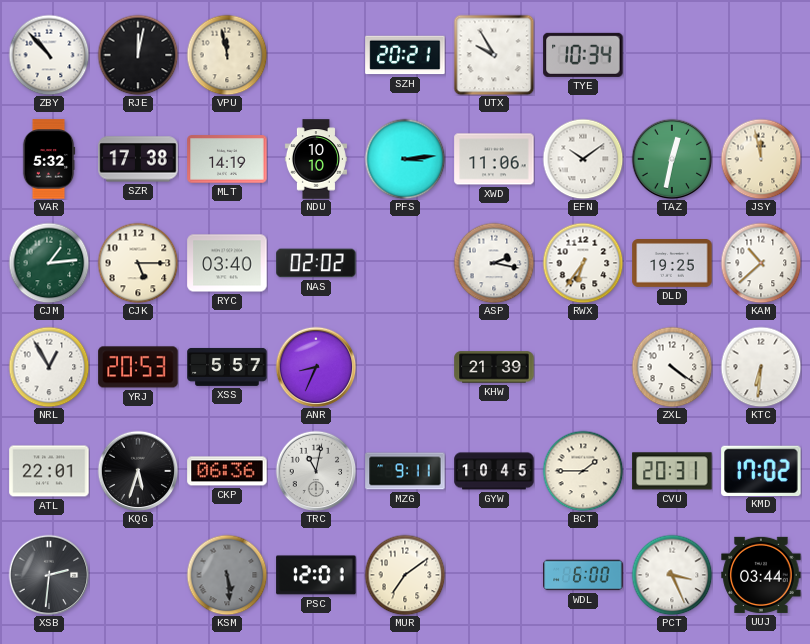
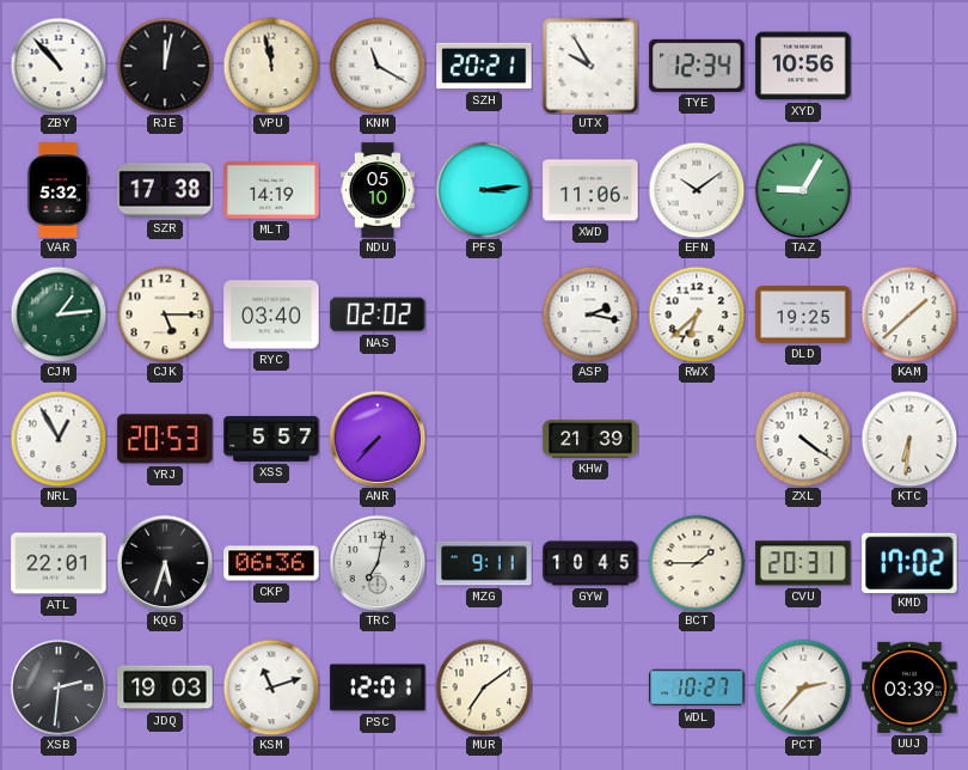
KNM: none -> 11:20
TYE: 10:34 -> 12:34
XYD: none -> 10:56
NDU: 10:10 -> 05:10
TAZ: 12:32 -> 9:05
JSY: 11:58 -> none
RWX: 6:36 -> 6:38
KAM: 10:38 -> 1:38
ANR: 8:34 -> 7:37
TRC: 11:02 -> 7:02
JDQ: none -> 19:03
KSM: 5:29 -> 11:12
KSM dial: grey -> white
WDL: 6:00 -> 10:27
PCT: 3:26 -> 2:37
UUJ: 03:44 -> 03:39
